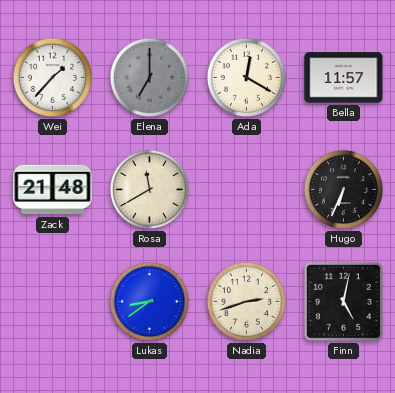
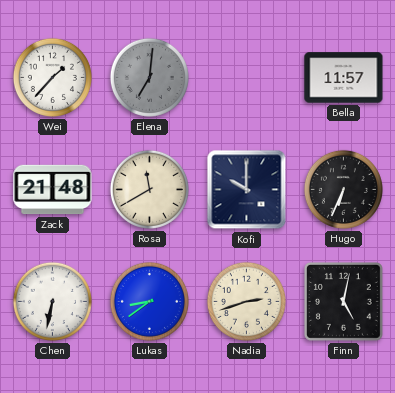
Elena: 7:00 -> 7:01
Ada: 12:20 -> none
Kofi: none -> 10:00
Chen: none -> 6:32
